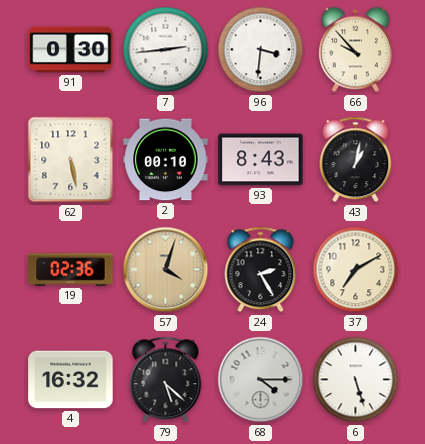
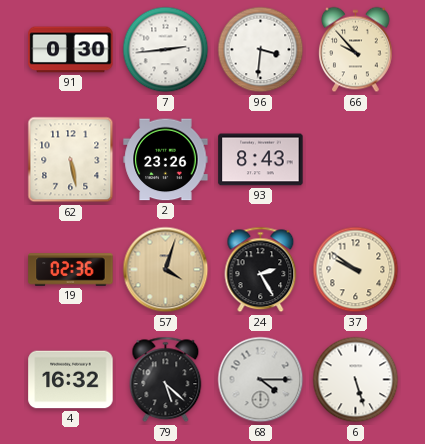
2: 00:10 -> 23:26
43: 1:02 -> none
37: 7:10 -> 9:51
